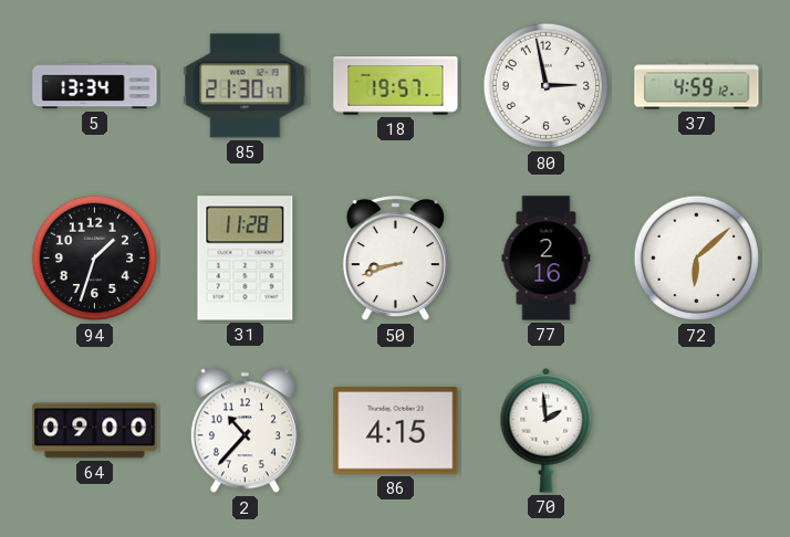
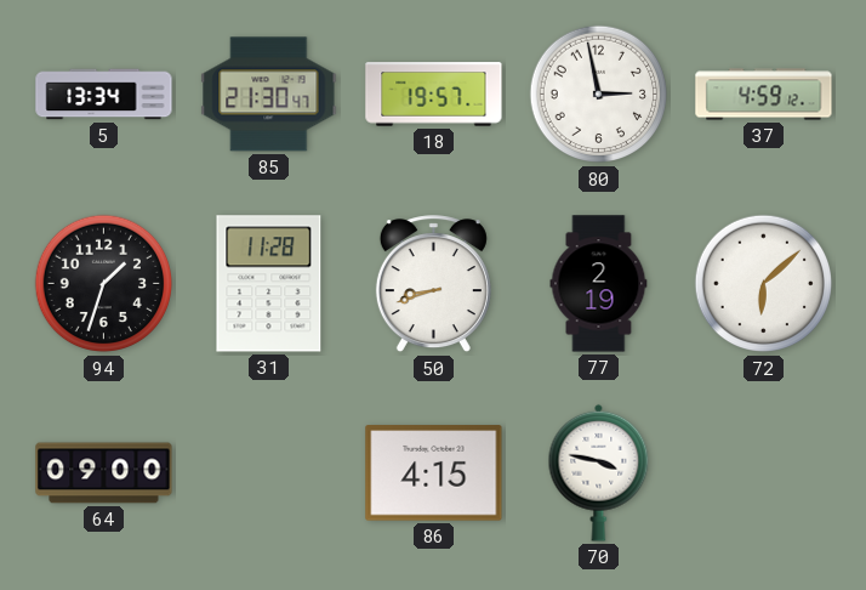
77: 2:16 -> 2:19
2: 10:37 -> none
70: 1:59 -> 3:47
